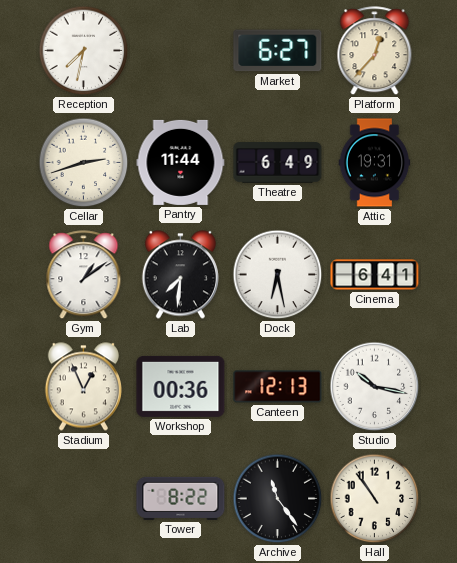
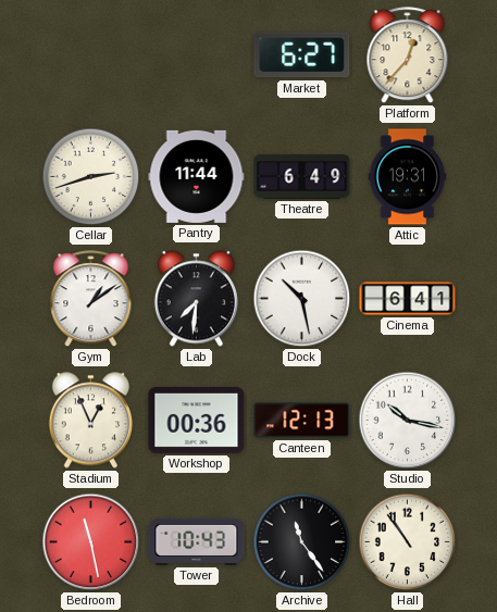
Reception: 7:32 -> none
Dock: 6:28 -> 10:28
Bedroom: none -> 11:28
Tower: 8:22 -> 10:43
